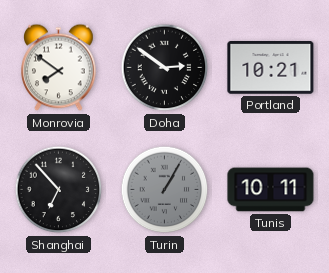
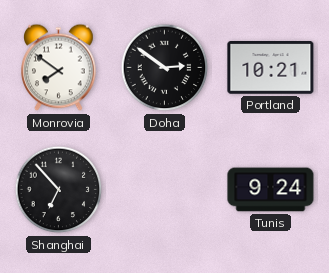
Turin: 1:05 -> none
Tunis: 10:11 -> 9:24
